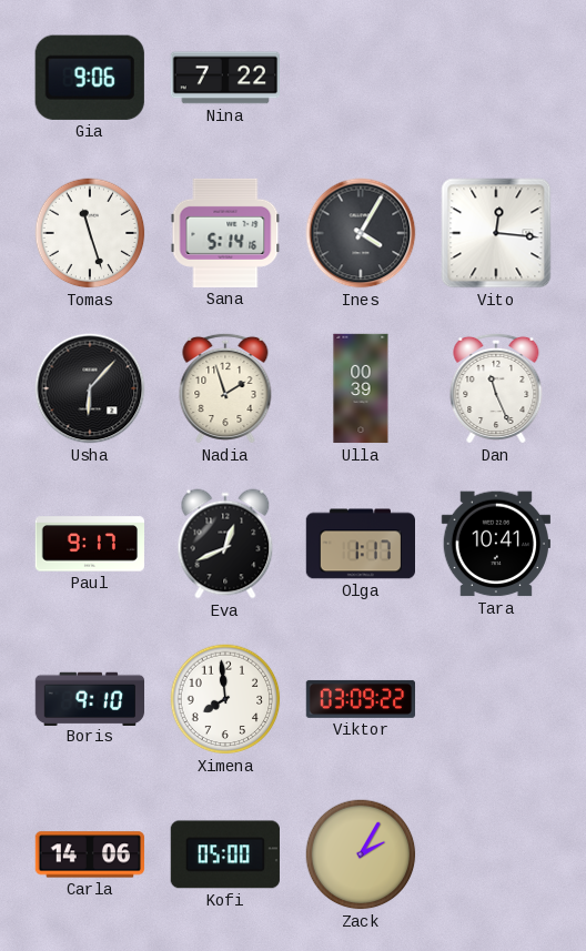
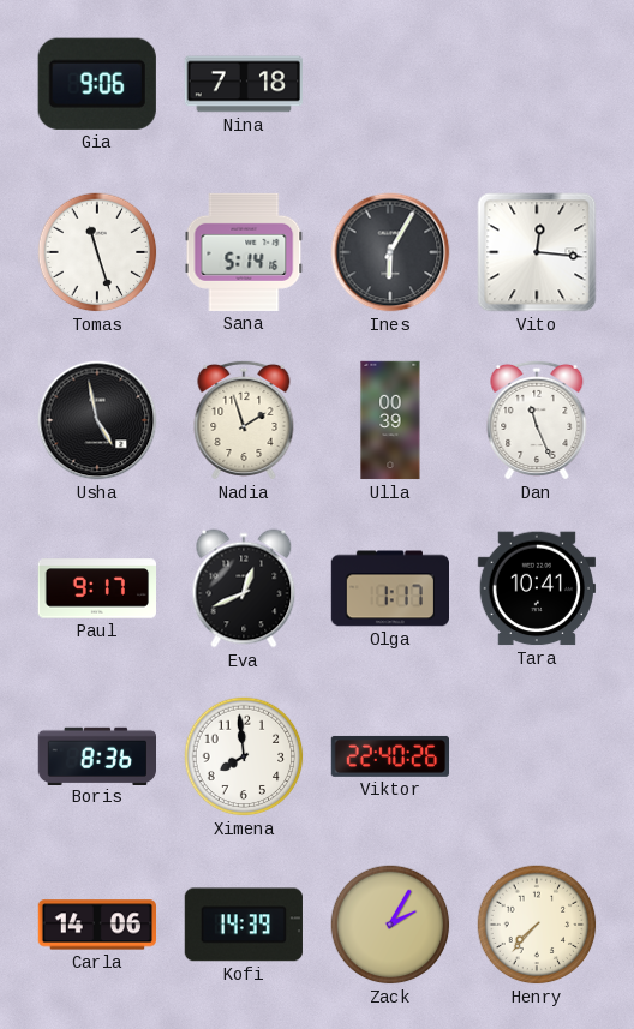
Nina: 7:22 -> 7:18
Ines: 4:05 -> 6:05
Usha: 6:07 -> 4:58
Boris: 9:10 -> 8:36
Viktor: 03:09 -> 22:40
Kofi: 05:00 -> 14:39
Henry: none -> 7:37
